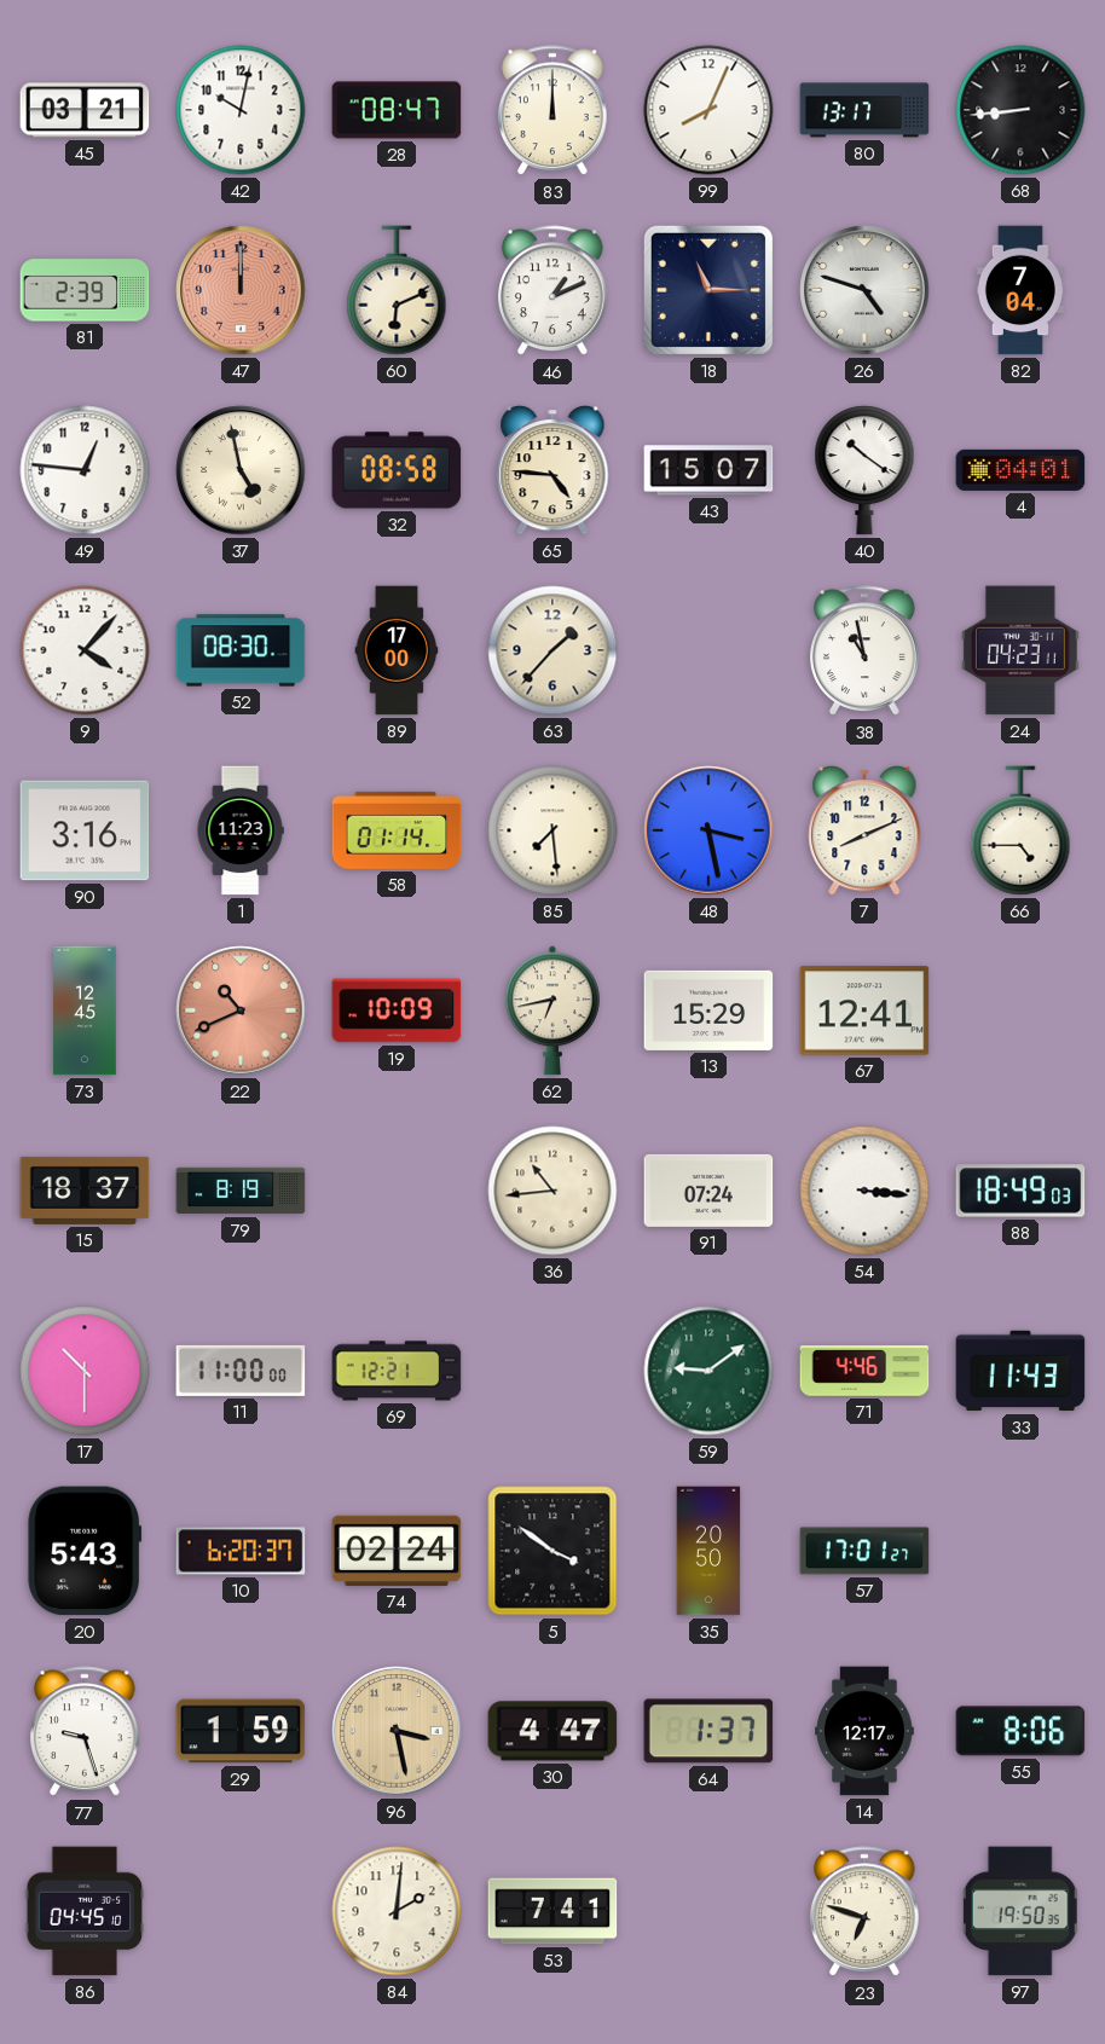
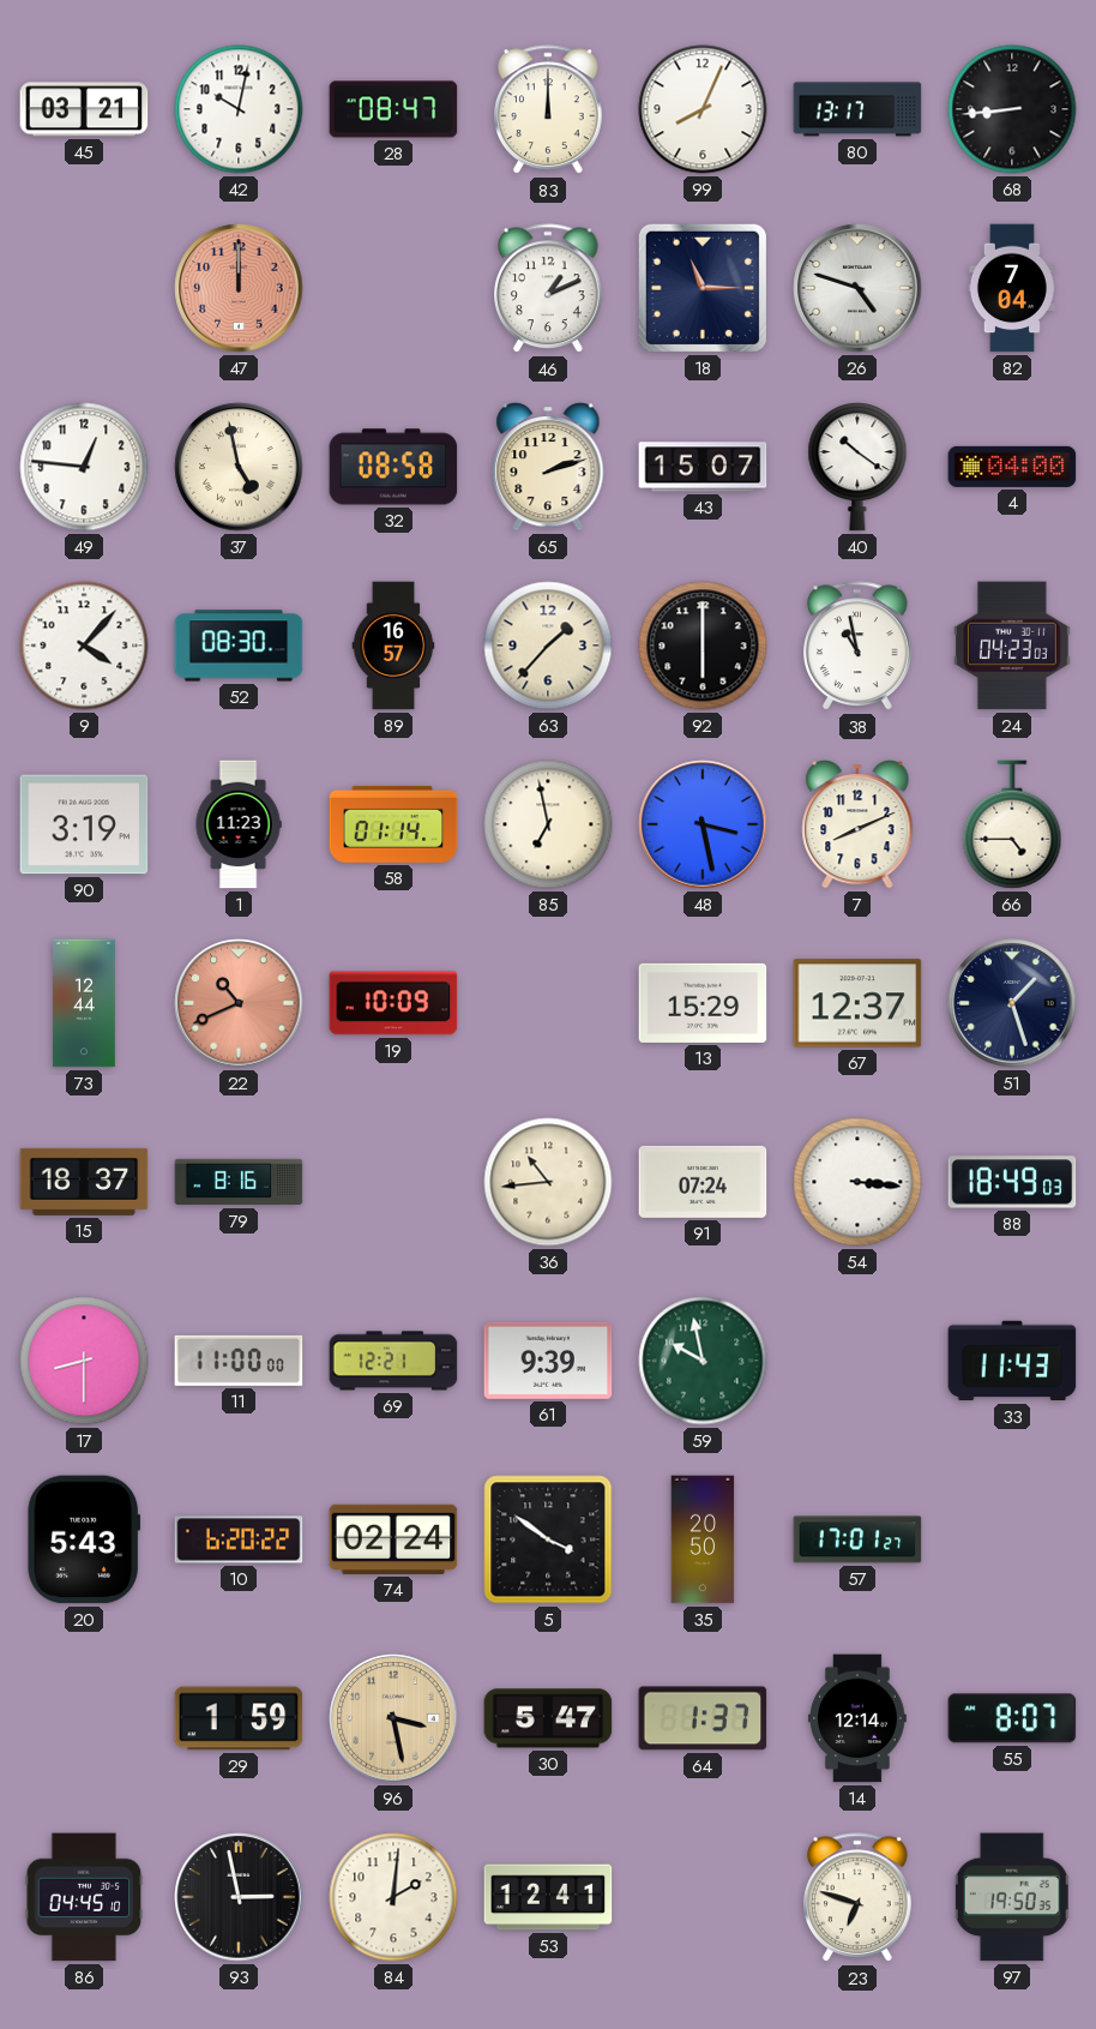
81: 2:39 -> none
60: 6:11 -> none
65: 4:46 -> 2:12
4: 04:01 -> 04:00
89: 17:00 -> 16:57
92: none -> 6:00
24: 04:23:11 -> 04:23:03
90: 3:16 -> 3:19
85: 7:29 -> 6:58
73: 12:45 -> 12:44
62: 6:43 -> none
67: 12:41 -> 12:37
51: none -> 1:27
79: 8:19 -> 8:16
17: 10:30 -> 8:30
61: none -> 9:39
59: 9:09 -> 9:58
71: 4:46 -> none
10: 6:20:37 -> 6:20:22
77: 9:27 -> none
30: 4:47 -> 5:47
14: 12:17 -> 12:14
55: 8:06 -> 8:07
93: none -> 2:58
53: 7:41 -> 12:41
